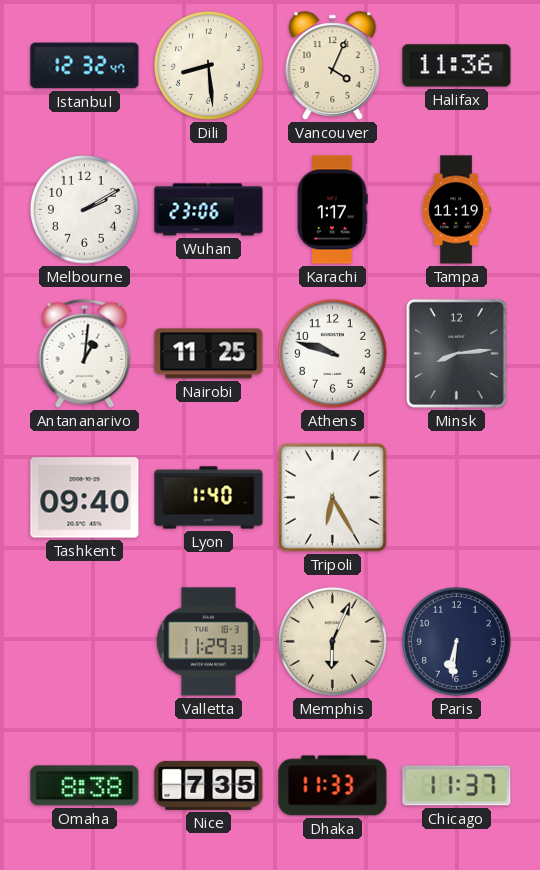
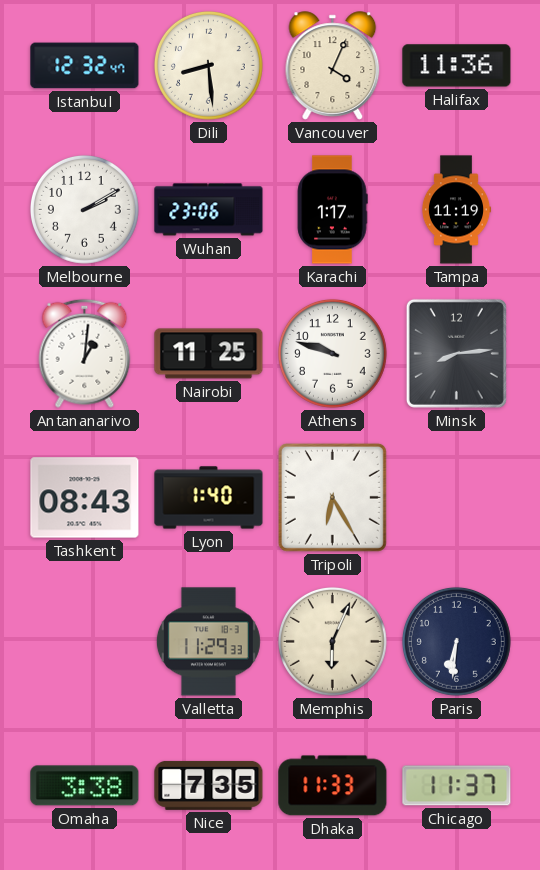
Tashkent: 09:40 -> 08:43
Omaha: 8:38 -> 3:38
